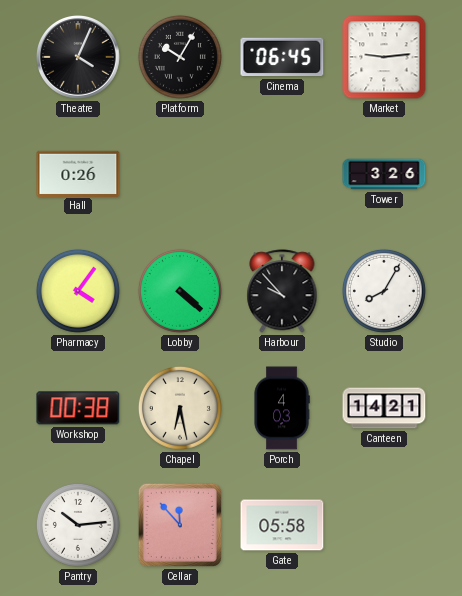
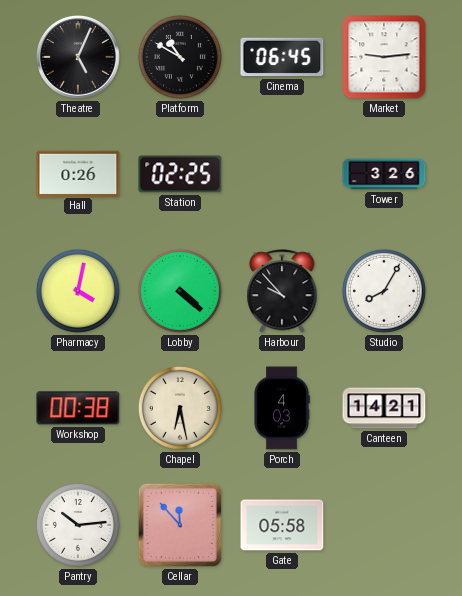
Theatre: 4:04 -> 5:04
Platform: 10:05 -> 10:50
Station: none -> 02:25
Pharmacy: 4:06 -> 4:02
